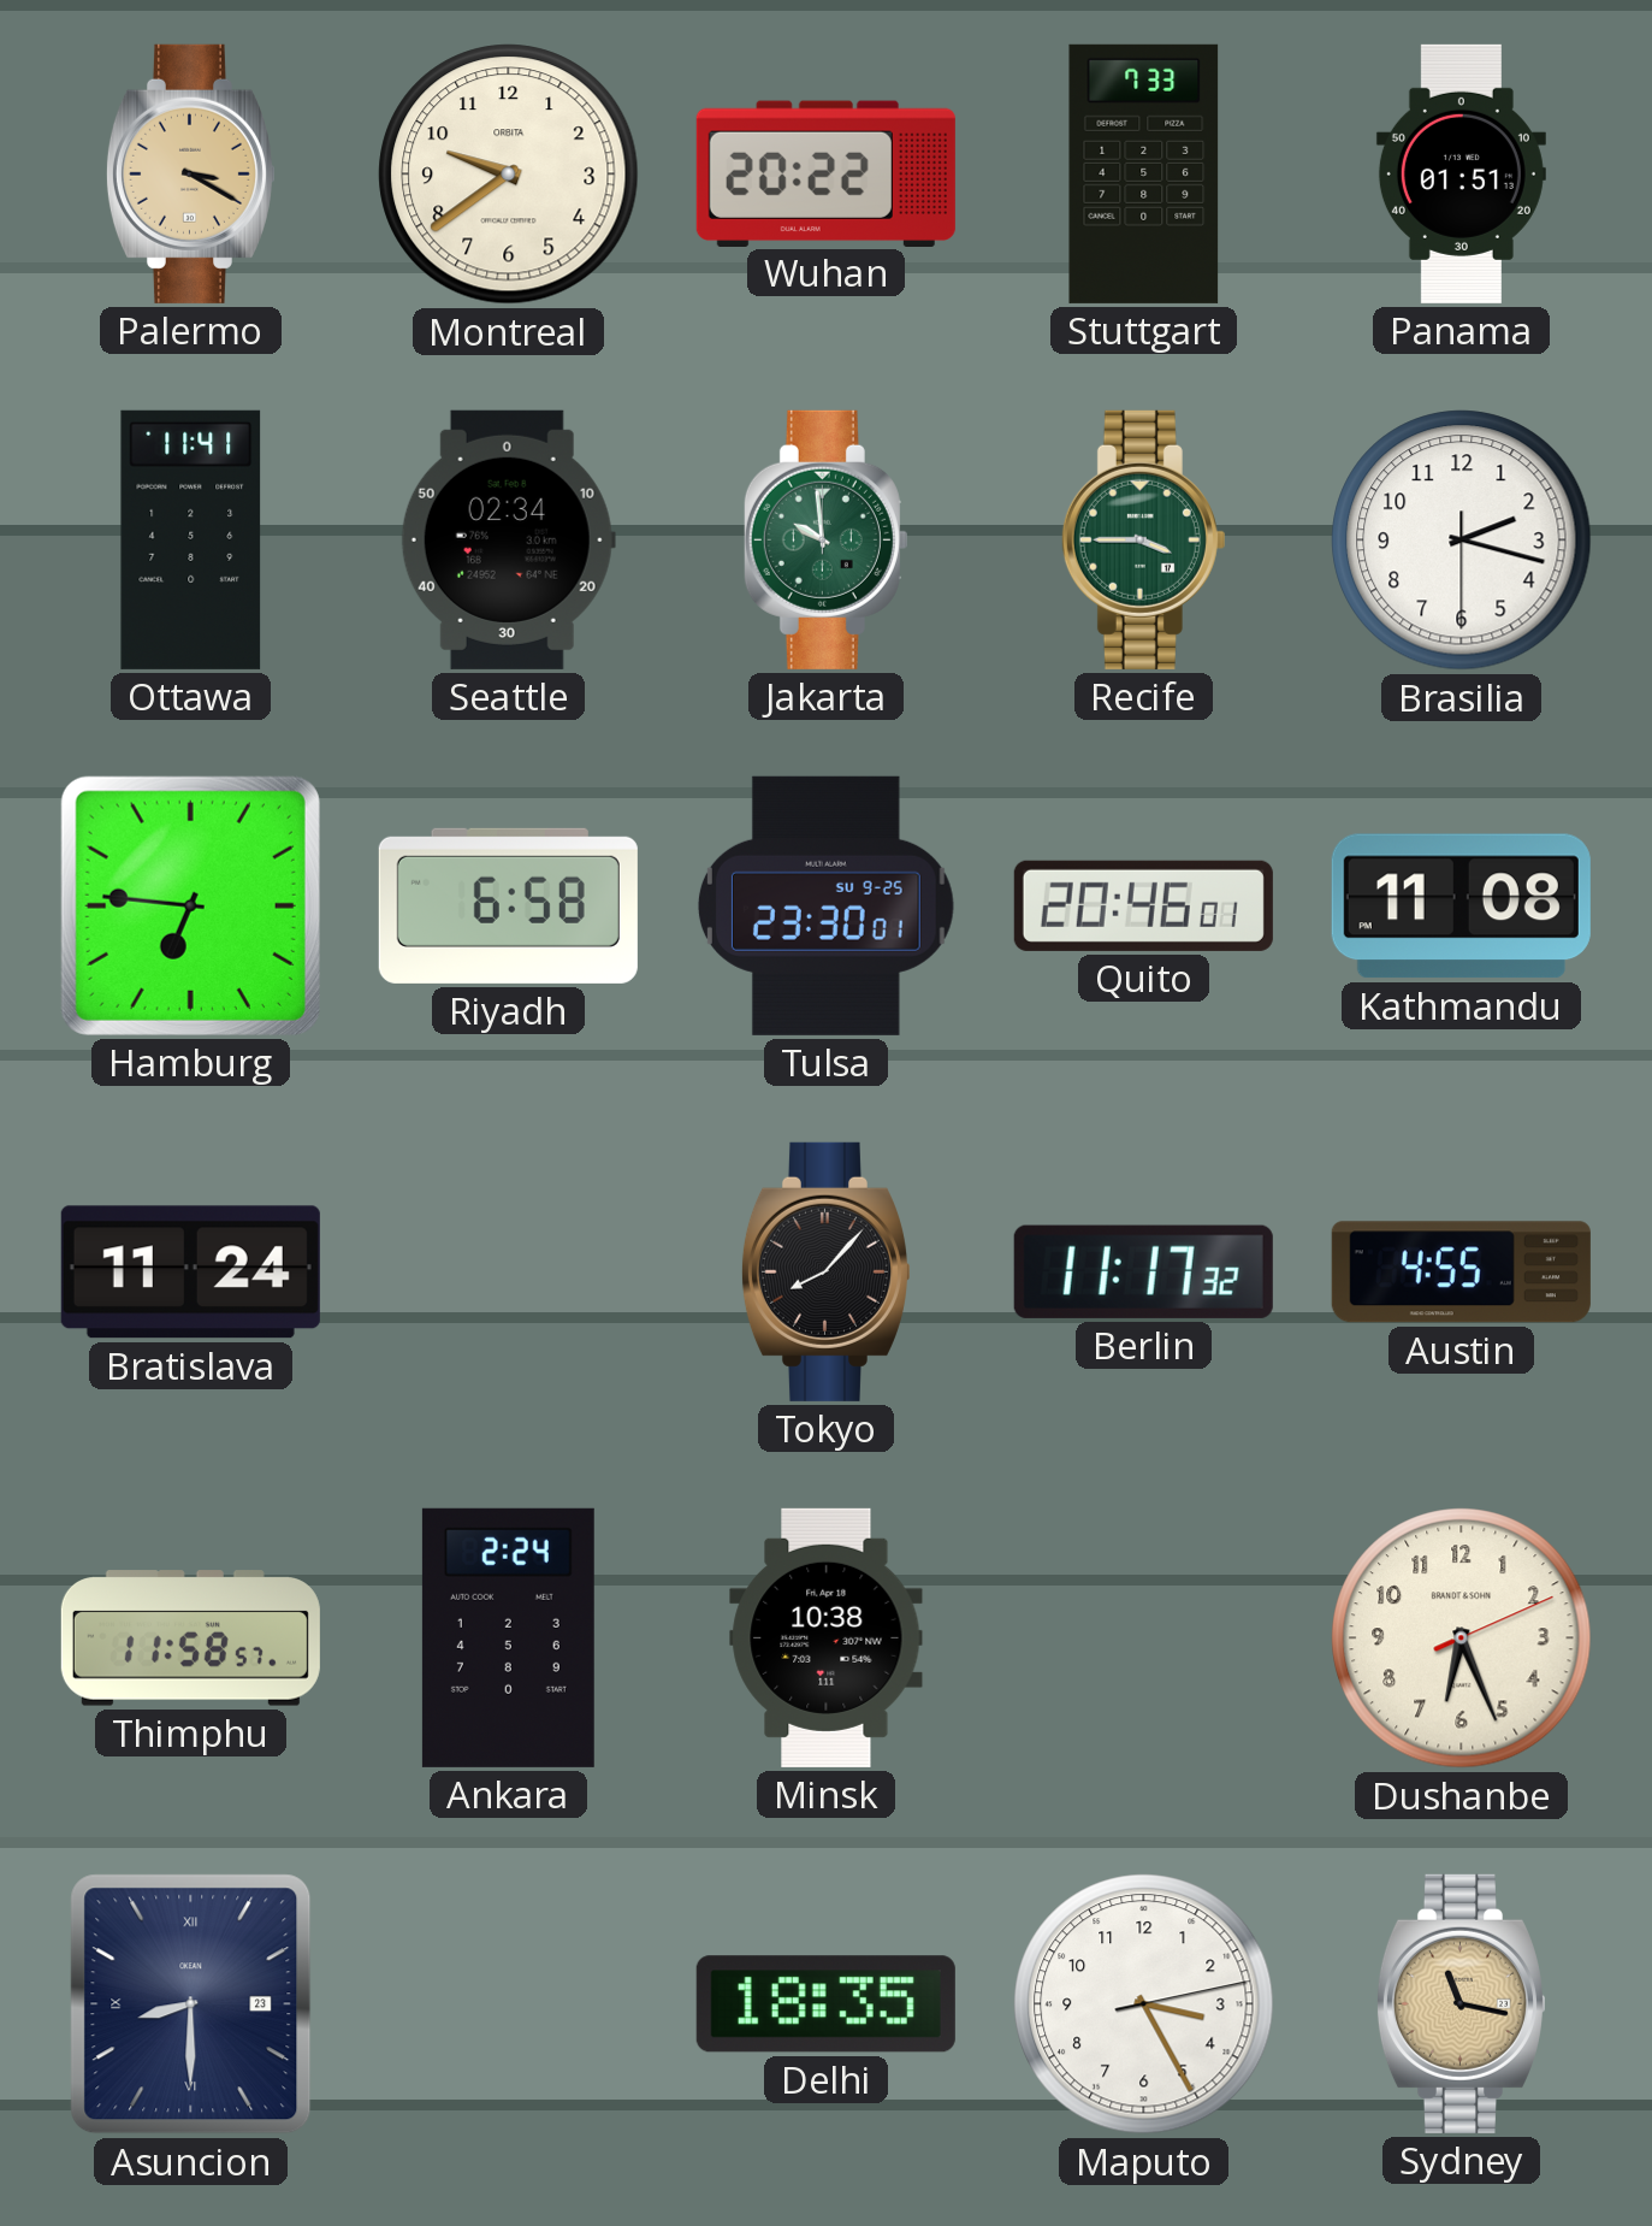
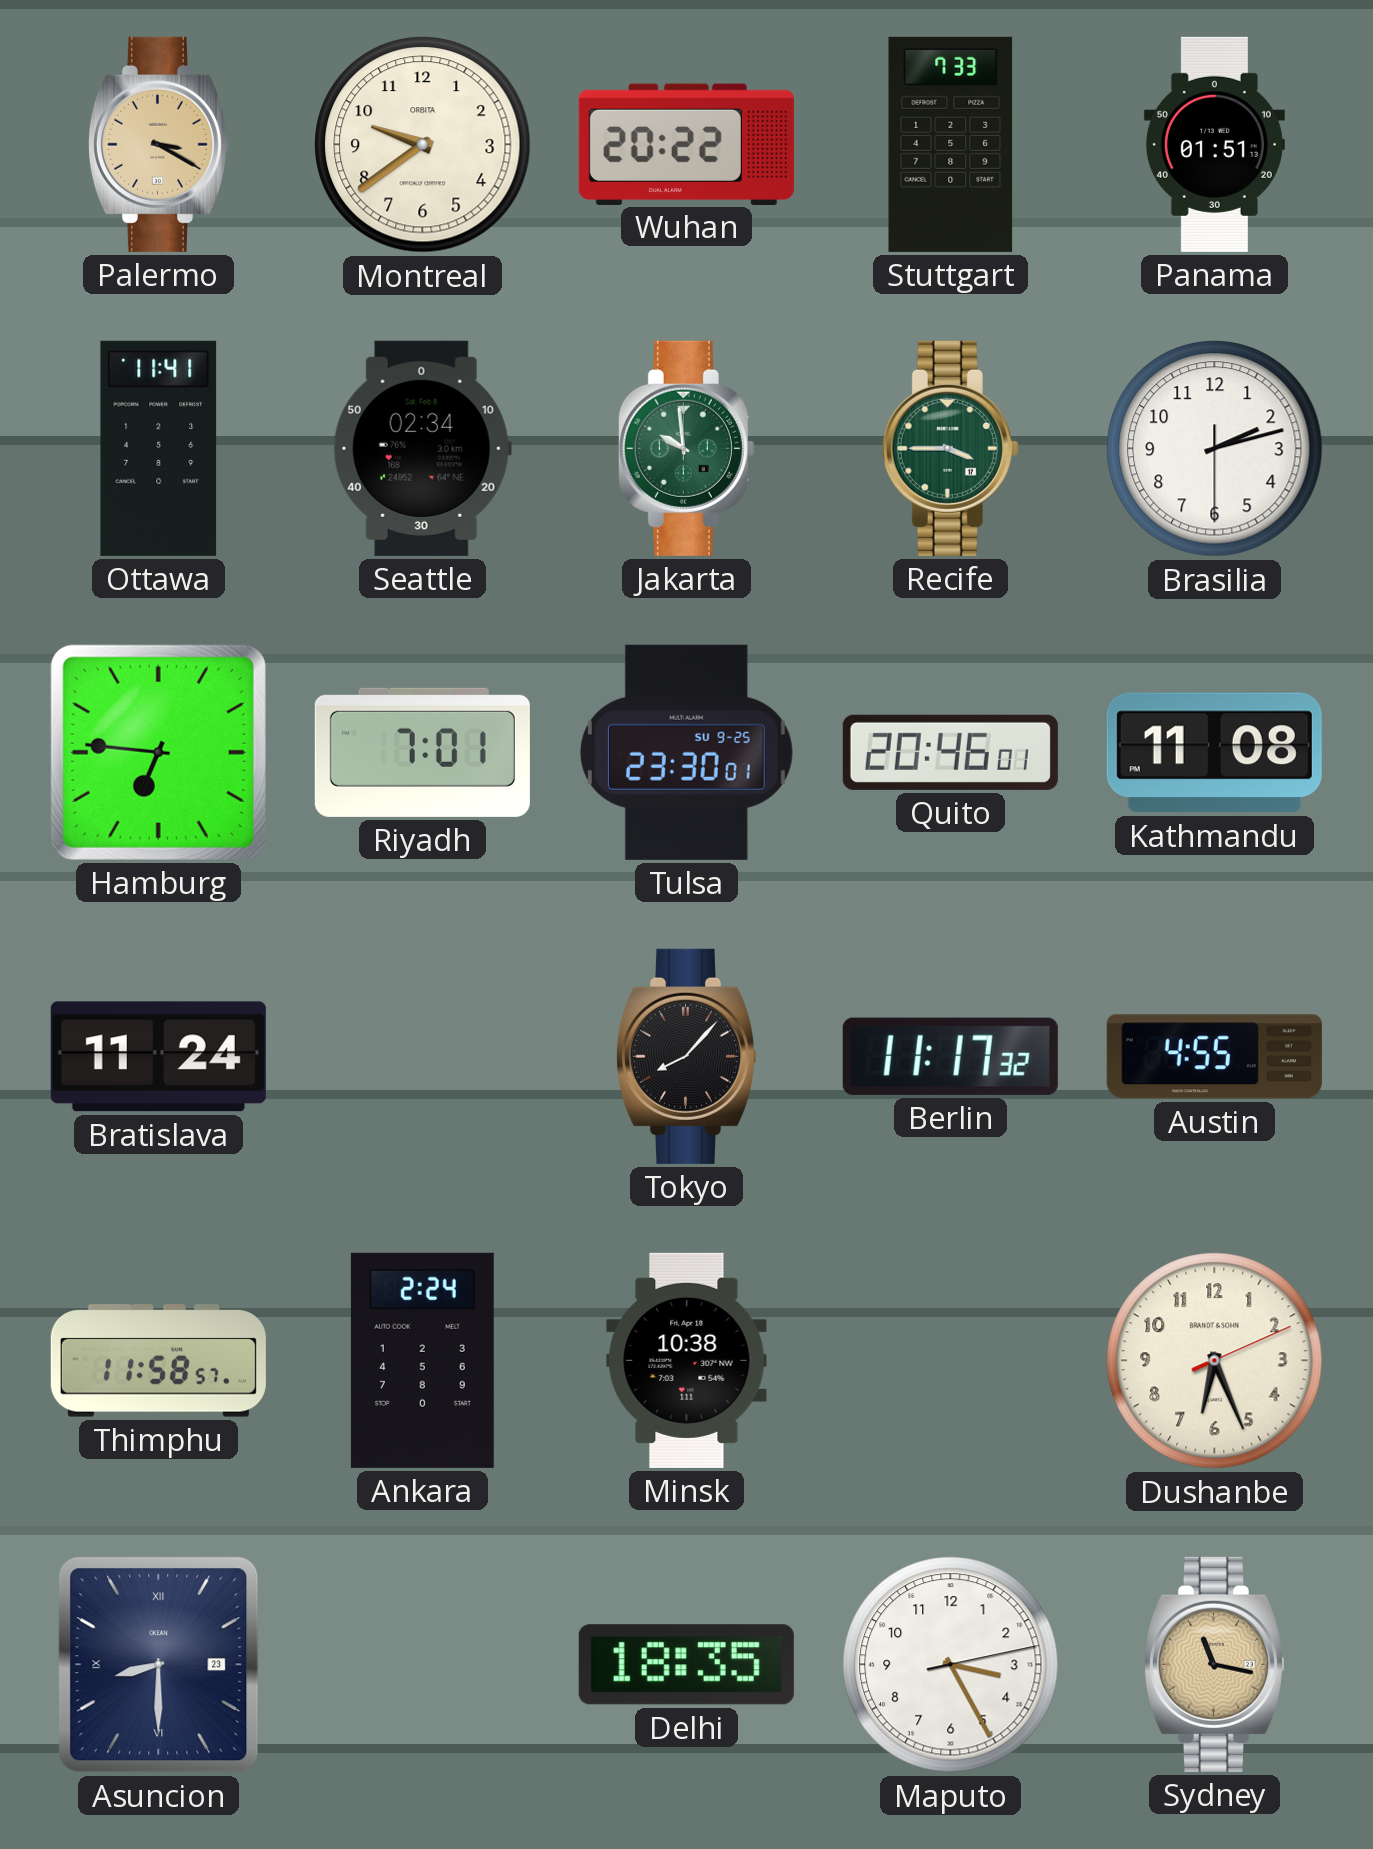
Brasilia: 2:17 -> 2:12
Riyadh: 6:58 -> 7:01
